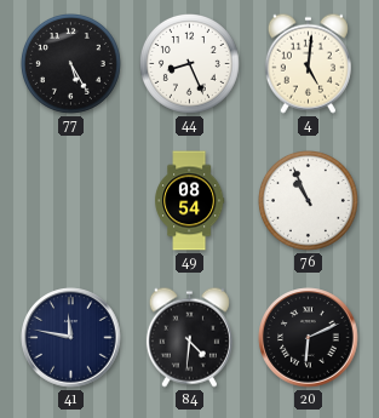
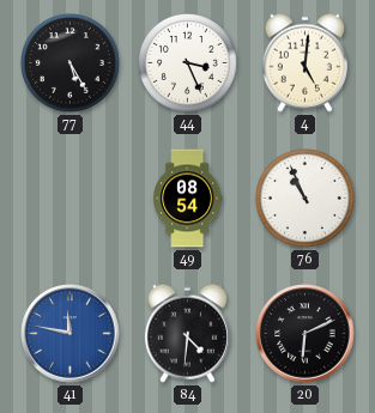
44: 8:26 -> 3:26
41 dial: navy -> blue
